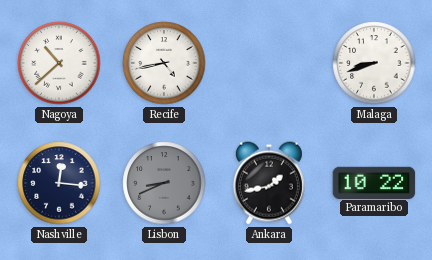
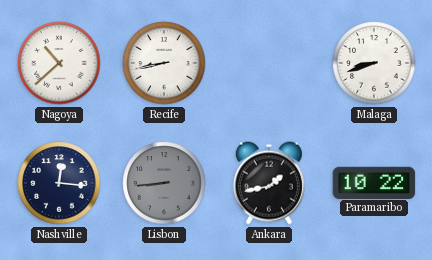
Recife: 4:43 -> 8:43
Lisbon: 8:41 -> 8:44
